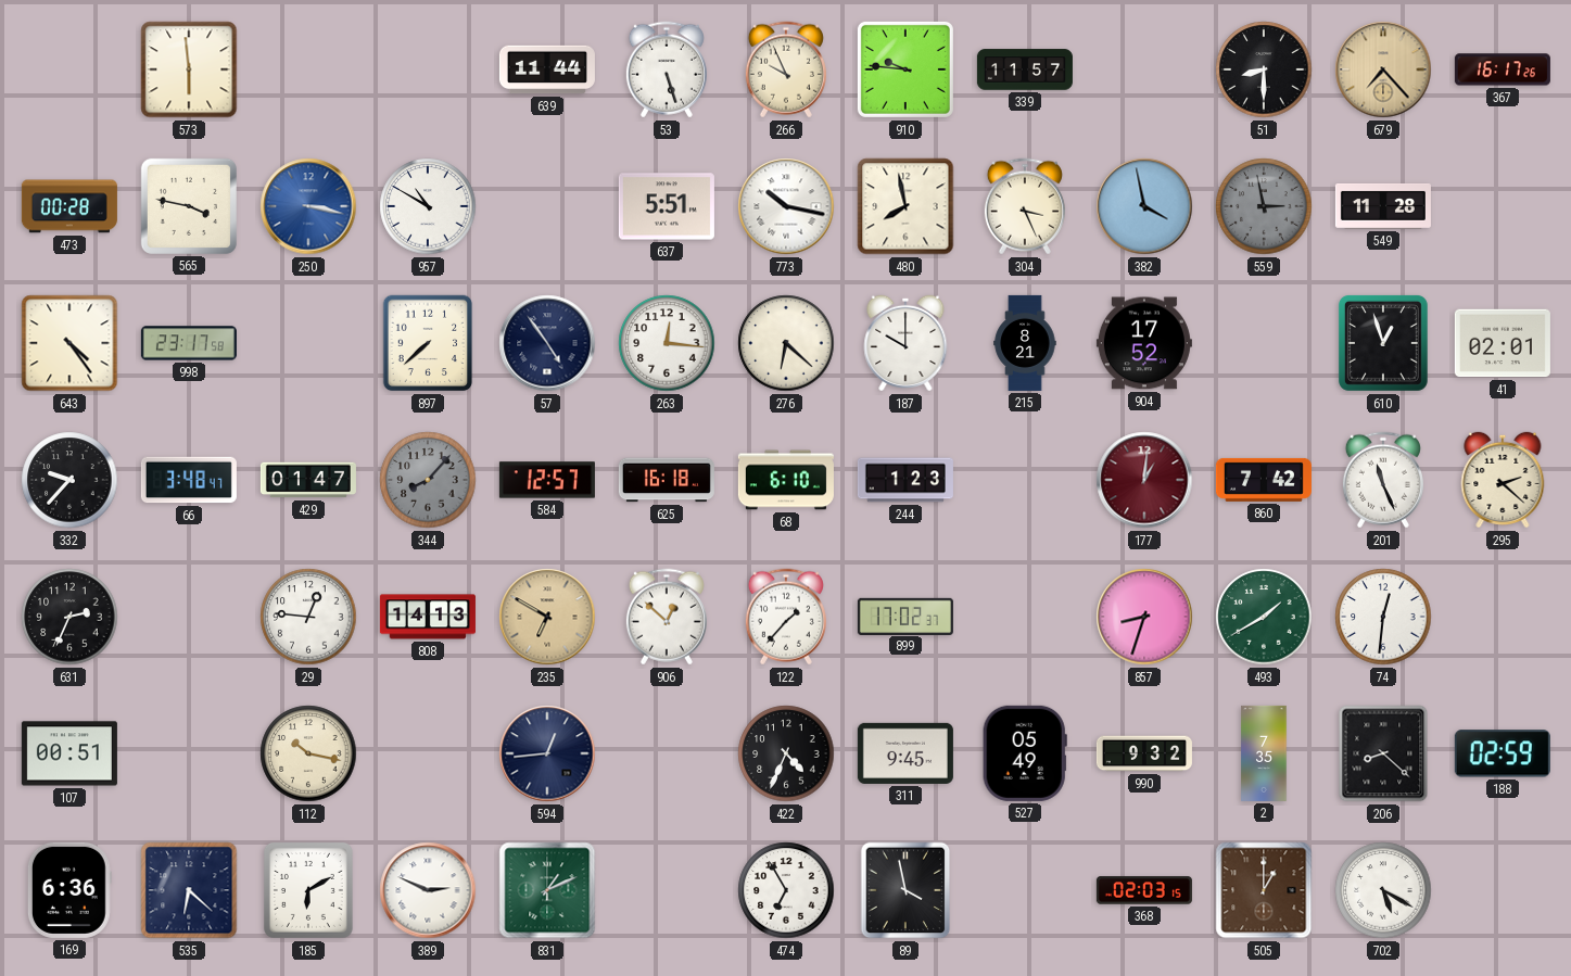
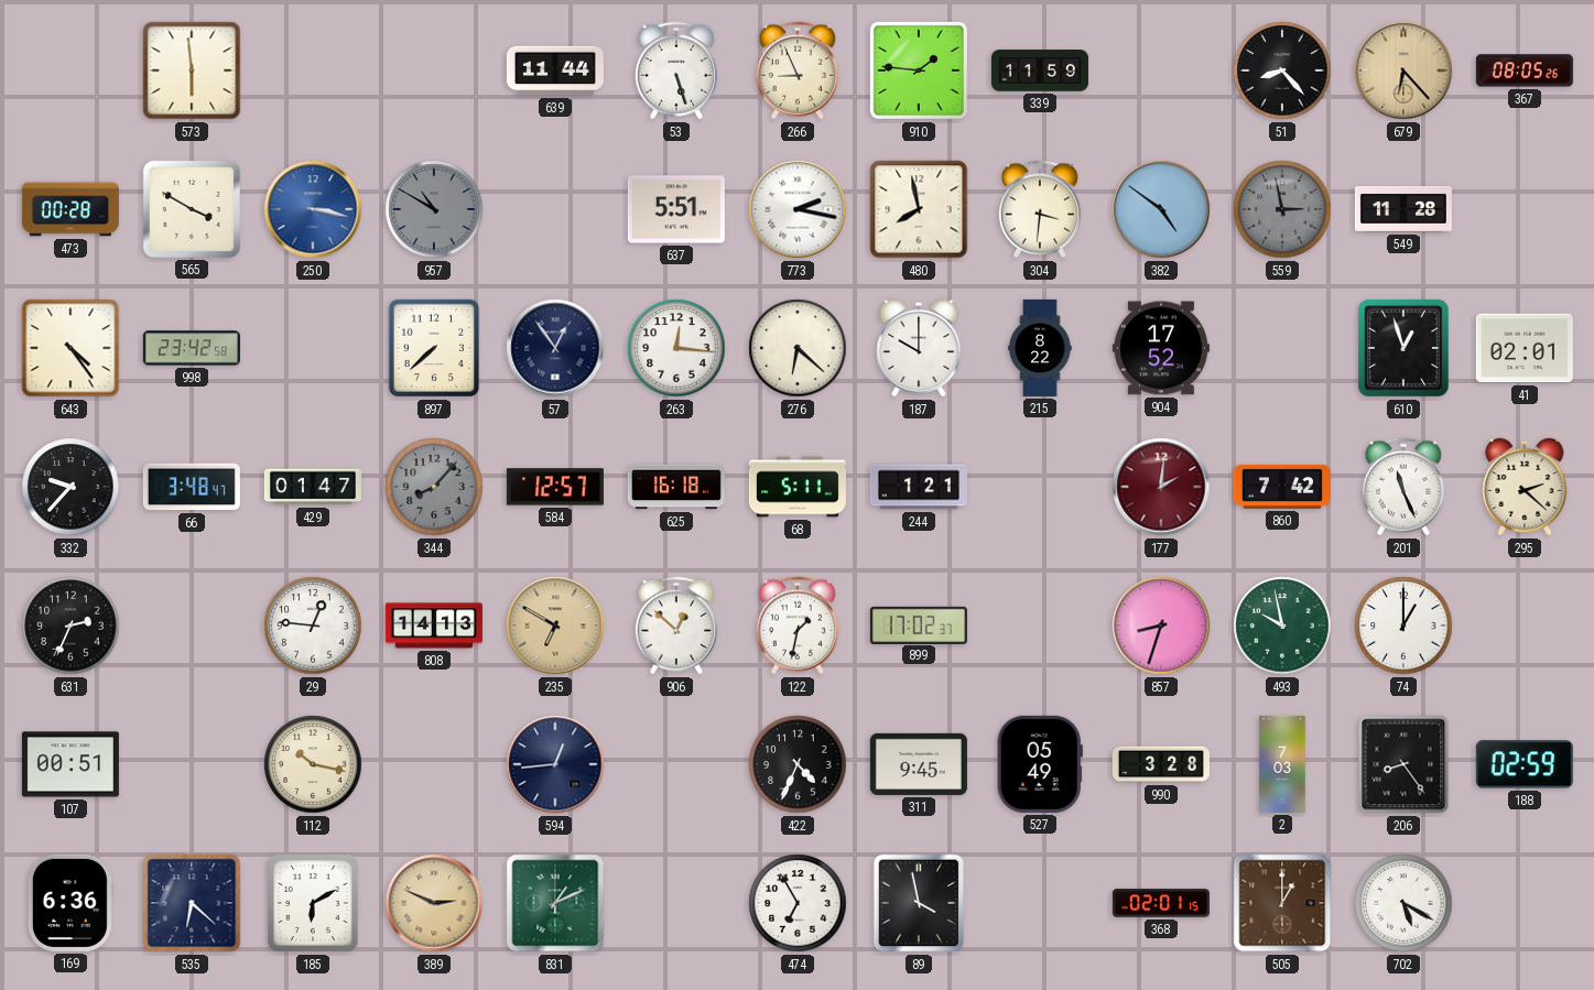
266: 9:56 -> 8:56
910: 9:46 -> 1:46
339: 11:57 -> 11:59
51: 8:30 -> 8:23
679: 7:23 -> 6:23
367: 16:17 -> 08:05
565: 3:47 -> 3:50
957 dial: white -> grey
773: 10:17 -> 2:17
304: 3:26 -> 3:31
382: 3:58 -> 4:51
998: 23:17 -> 23:42
57: 4:54 -> 12:54
215: 8:21 -> 8:22
68: 6:10 -> 5:11
244: 1:23 -> 1:21
177: 1:01 -> 2:01
122: 1:37 -> 1:32
493: 1:40 -> 9:58
74: 12:31 -> 1:00
990: 9:32 -> 3:28
2: 7:35 -> 7:03
206: 8:22 -> 8:24
389 dial: white -> champagne
368: 02:03 -> 02:01
